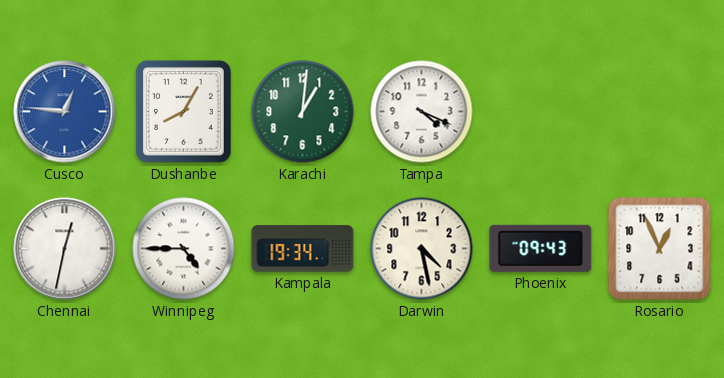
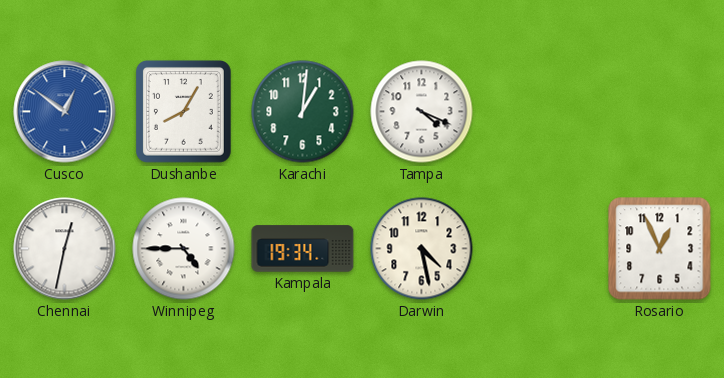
Cusco: 12:46 -> 12:51
Phoenix: 09:43 -> none
